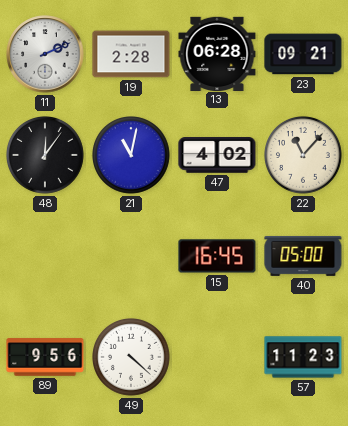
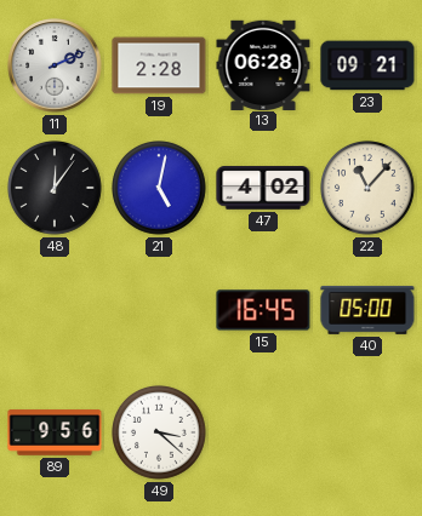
21: 11:02 -> 5:02
49: 4:22 -> 3:22
57: 11:23 -> none
